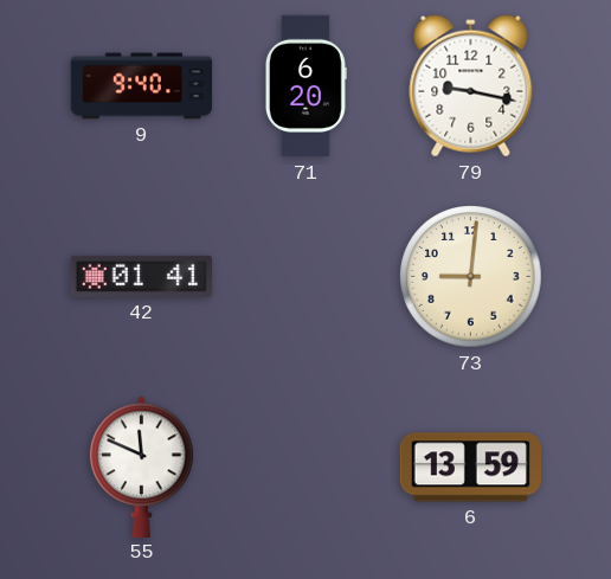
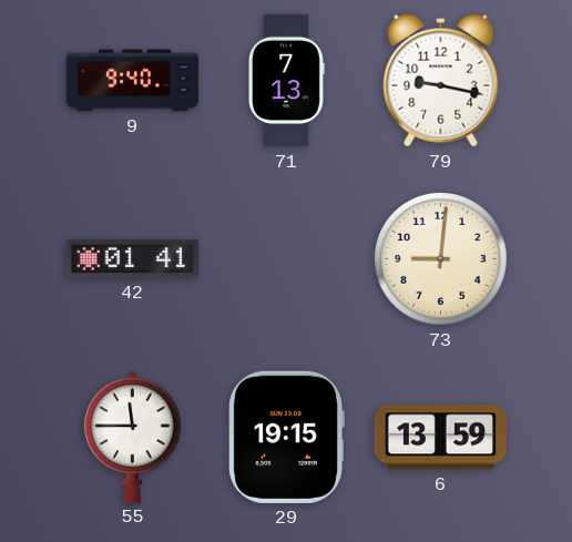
71: 6:20 -> 7:13
55: 11:49 -> 11:45
29: none -> 19:15
